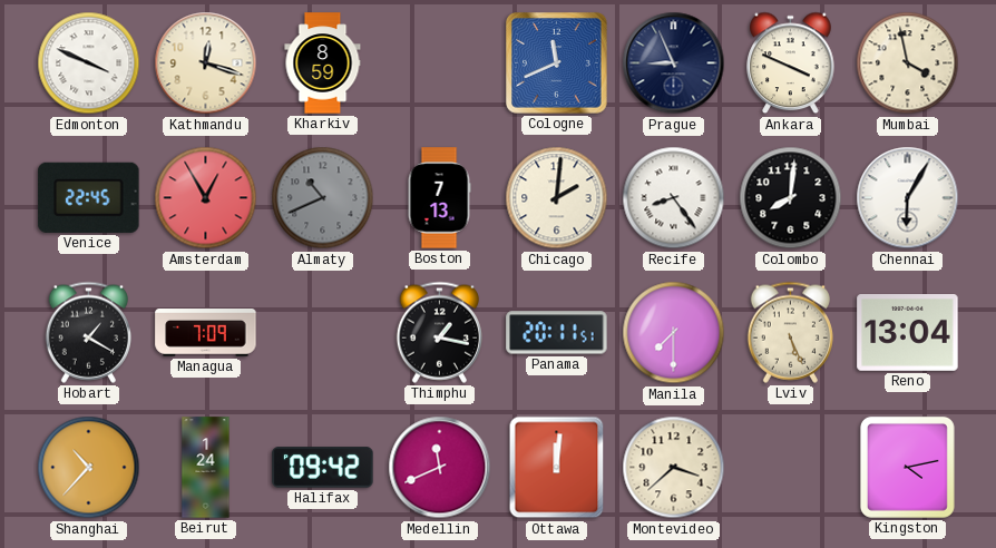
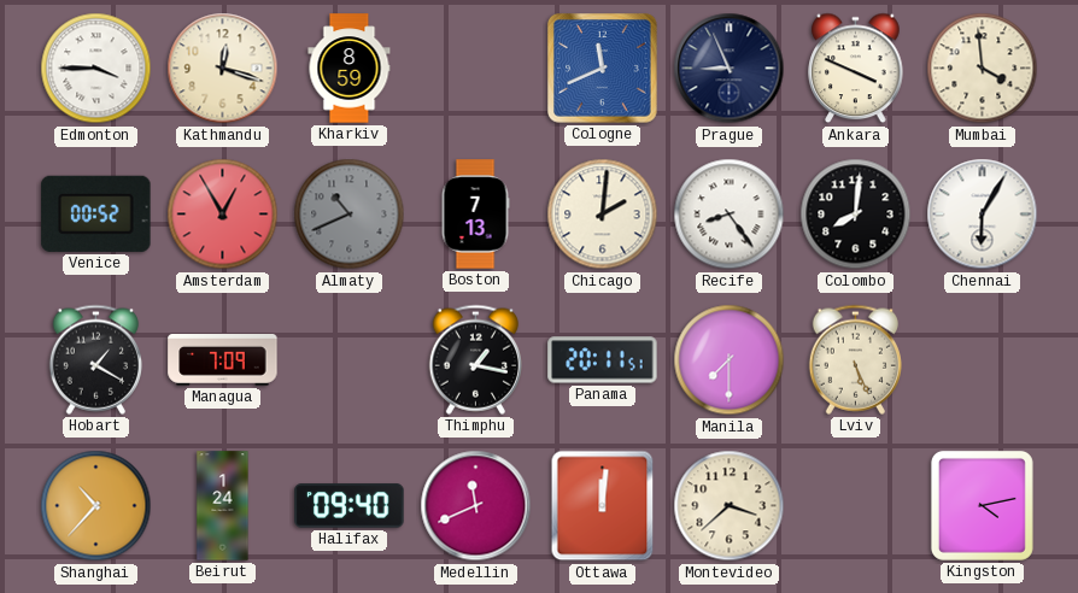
Edmonton: 3:49 -> 3:45
Mumbai: 3:58 -> 3:59
Venice: 22:45 -> 00:52
Reno: 13:04 -> none
Halifax: 09:42 -> 09:40
